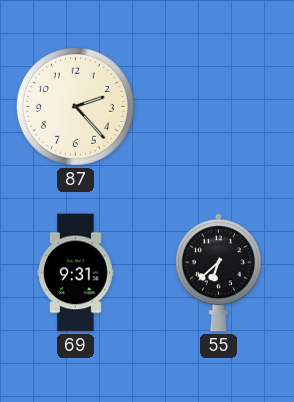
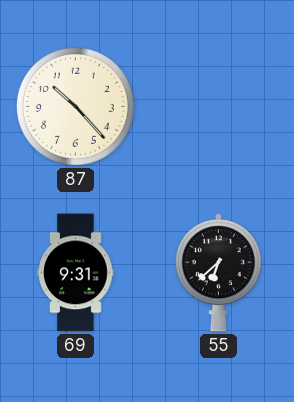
87: 2:23 -> 10:23
